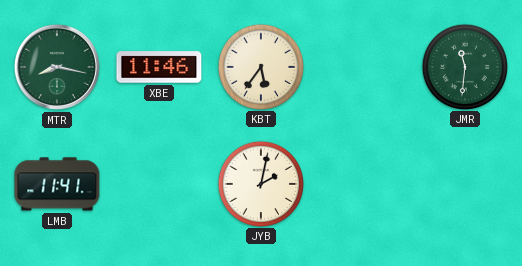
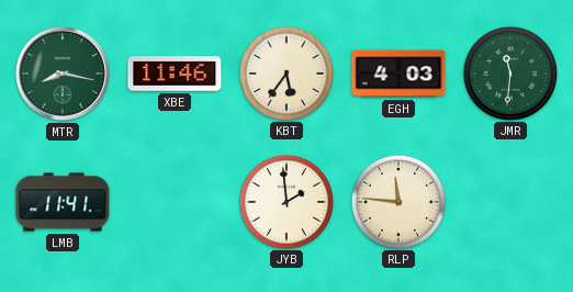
EGH: none -> 4:03
JYB: 2:02 -> 1:59
RLP: none -> 11:46
